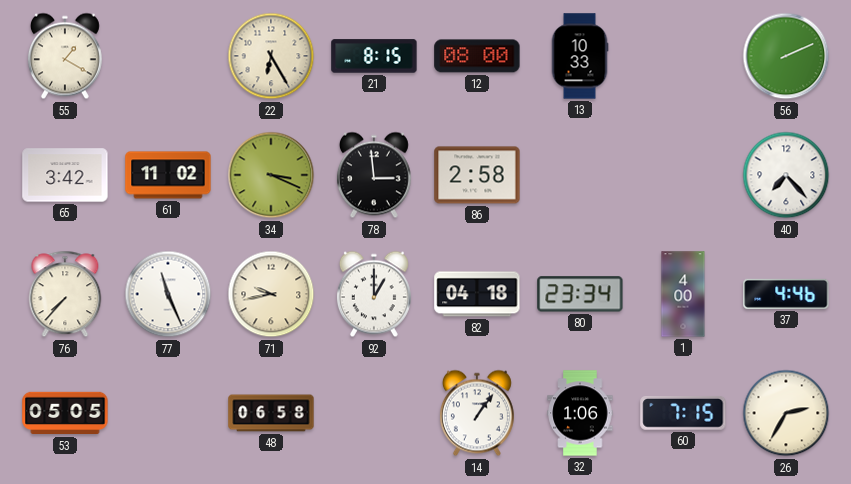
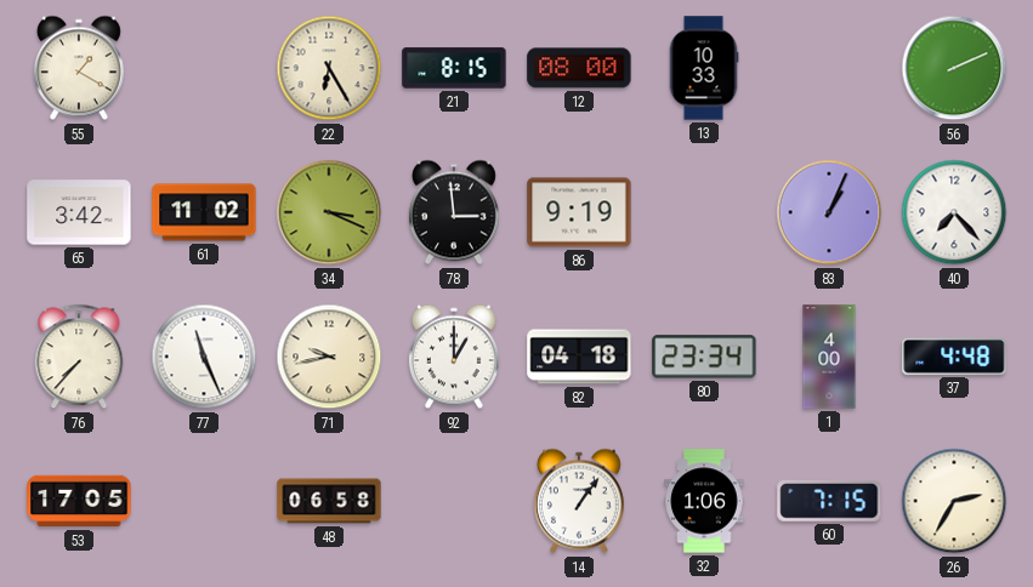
86: 2:58 -> 9:19
83: none -> 1:04
37: 4:46 -> 4:48
53: 05:05 -> 17:05
